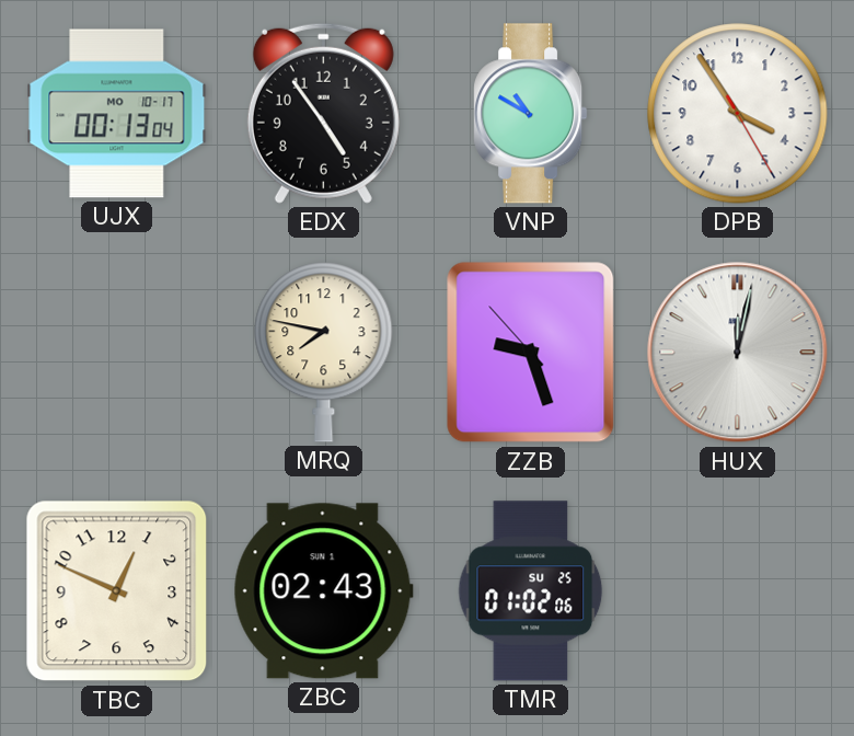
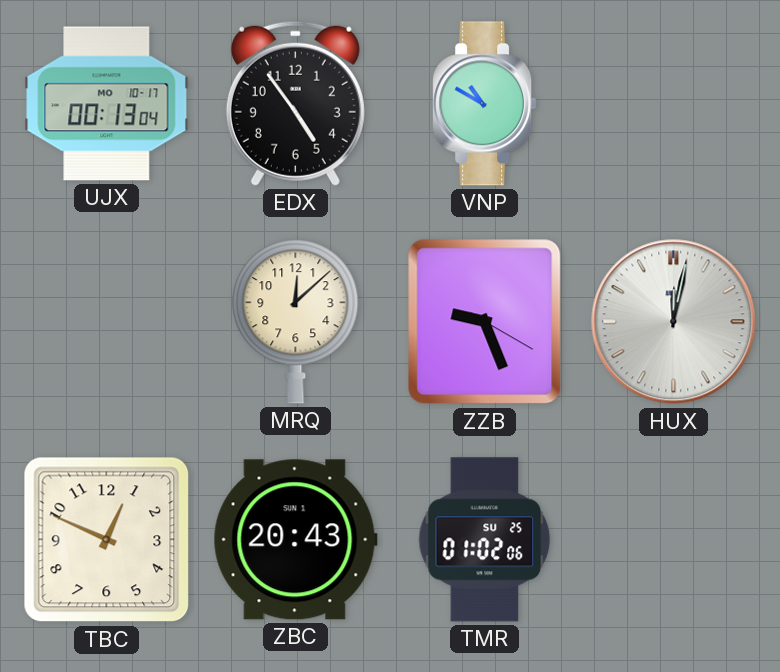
DPB: 3:54 -> none
MRQ: 7:47 -> 12:08
ZZB: 9:26:53 -> 9:26:20
ZBC: 02:43 -> 20:43
